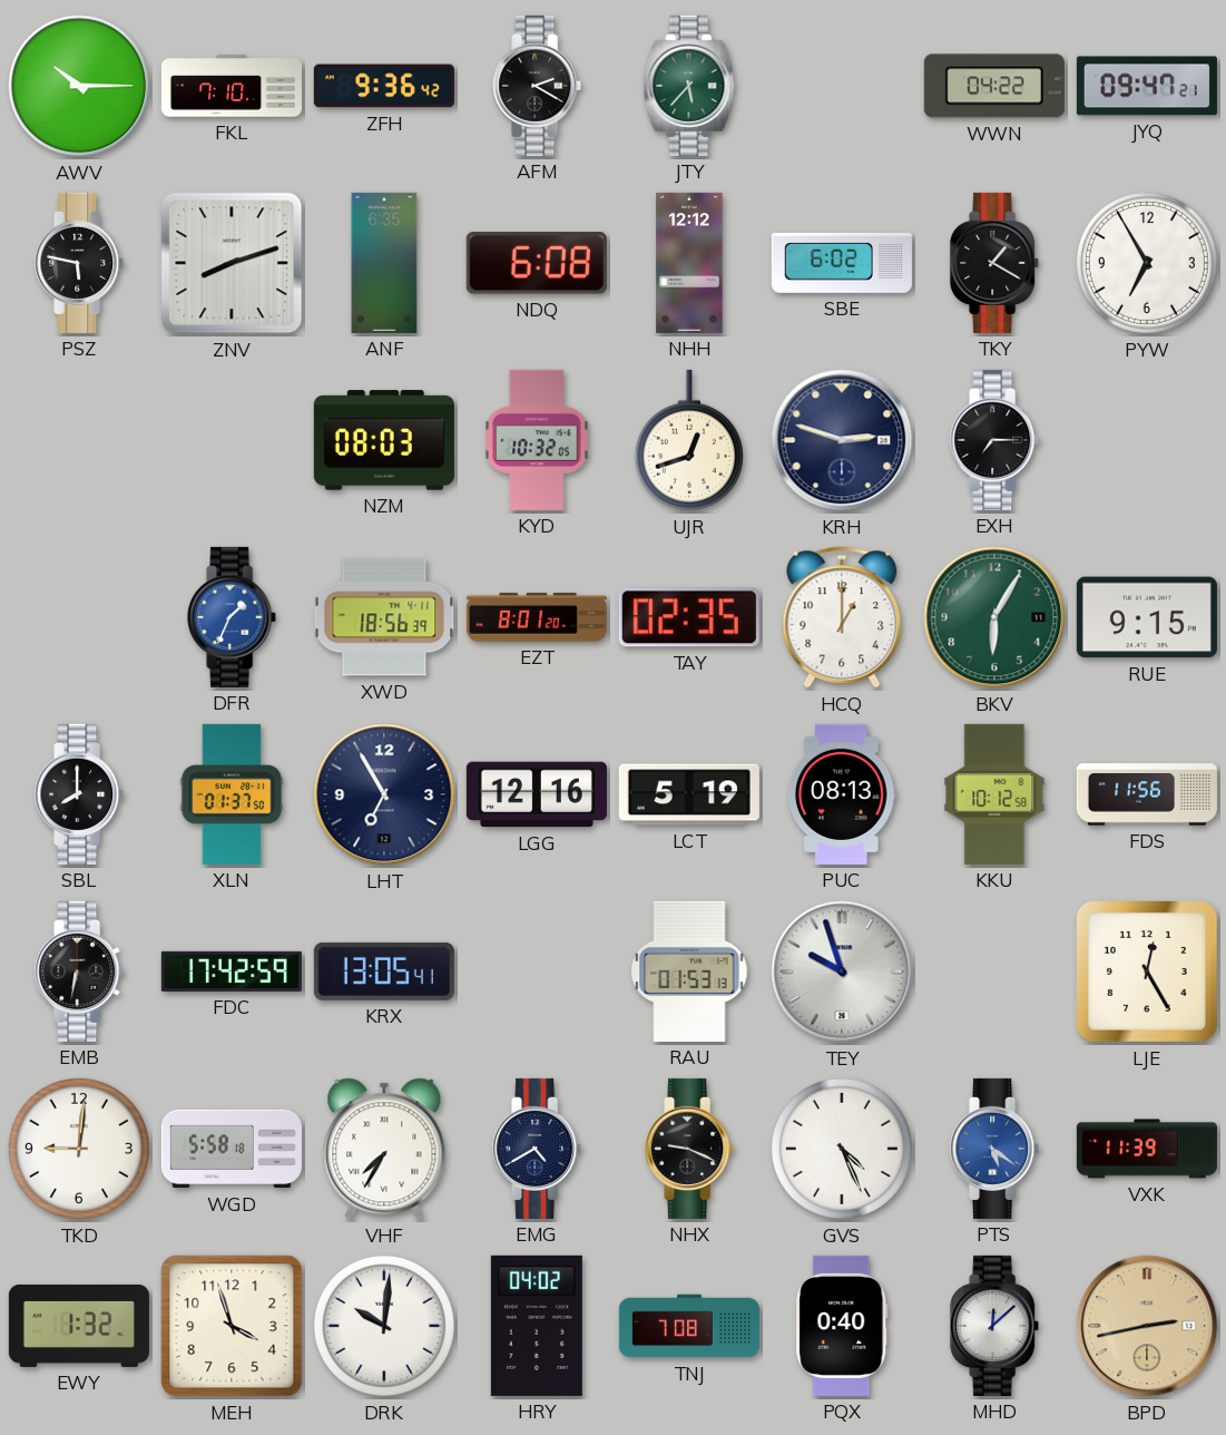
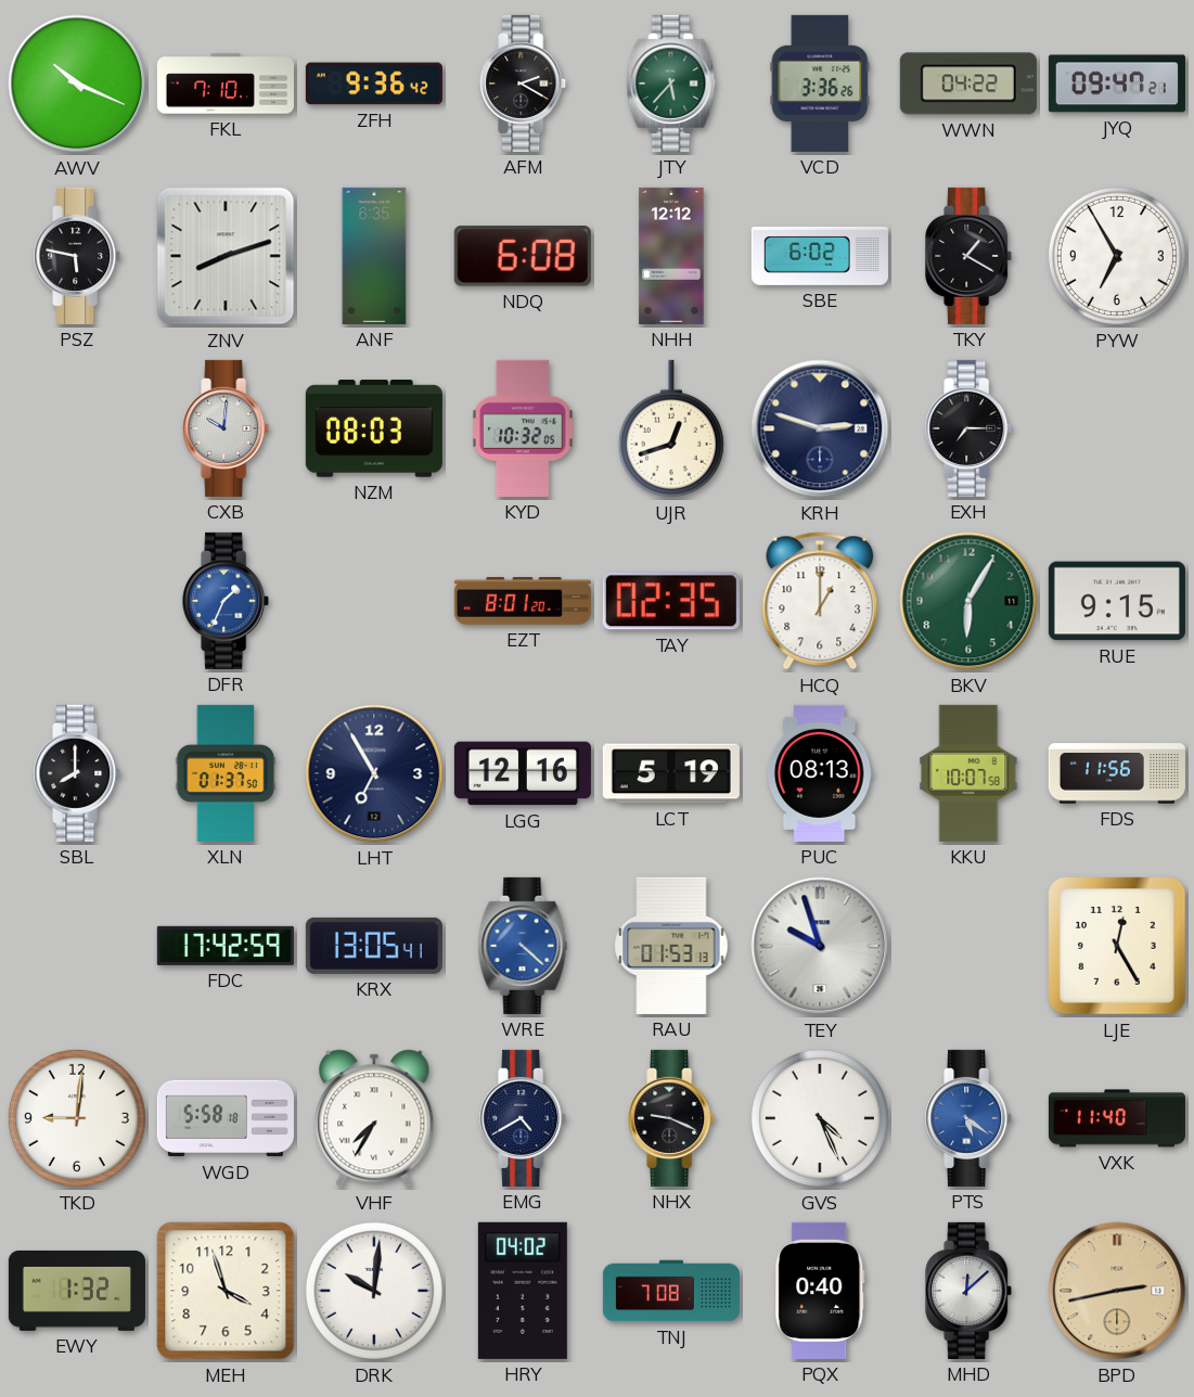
AWV: 10:15 -> 10:19
VCD: none -> 3:36
CXB: none -> 10:01
XWD: 18:56 -> none
KKU: 10:12 -> 10:07
EMB: 6:32 -> none
WRE: none -> 4:22
VXK: 11:39 -> 11:40
